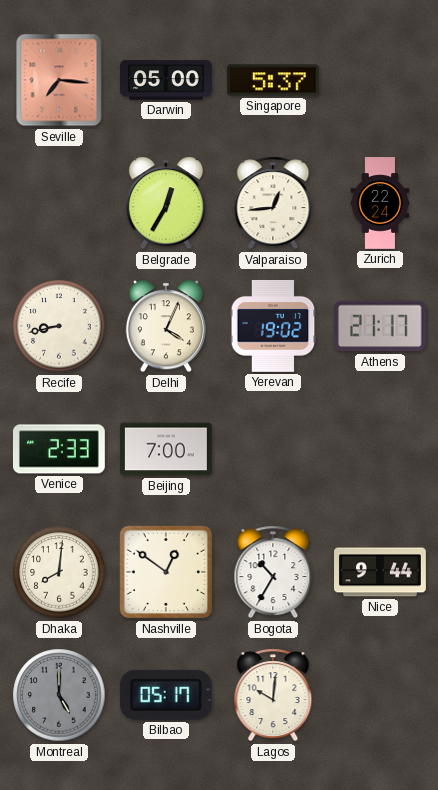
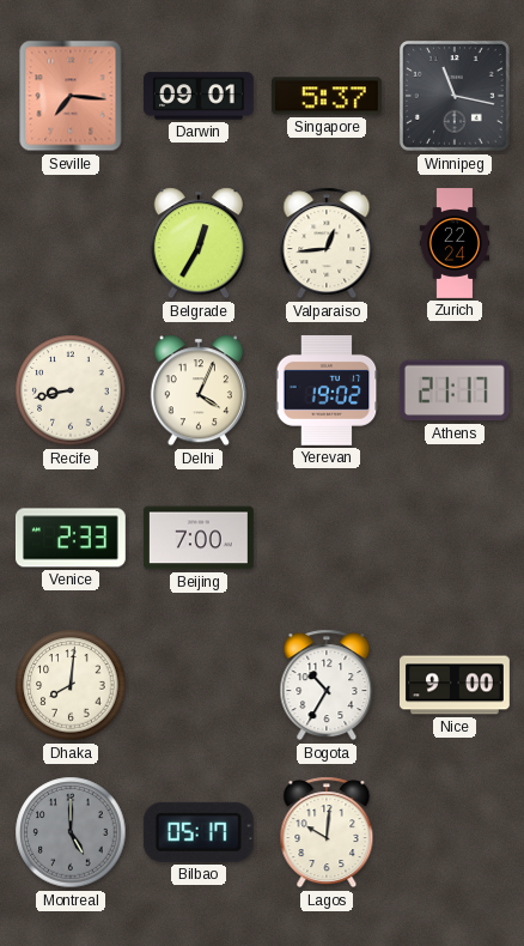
Darwin: 05:00 -> 09:01
Winnipeg: none -> 11:17
Nashville: 12:51 -> none
Nice: 9:44 -> 9:00
